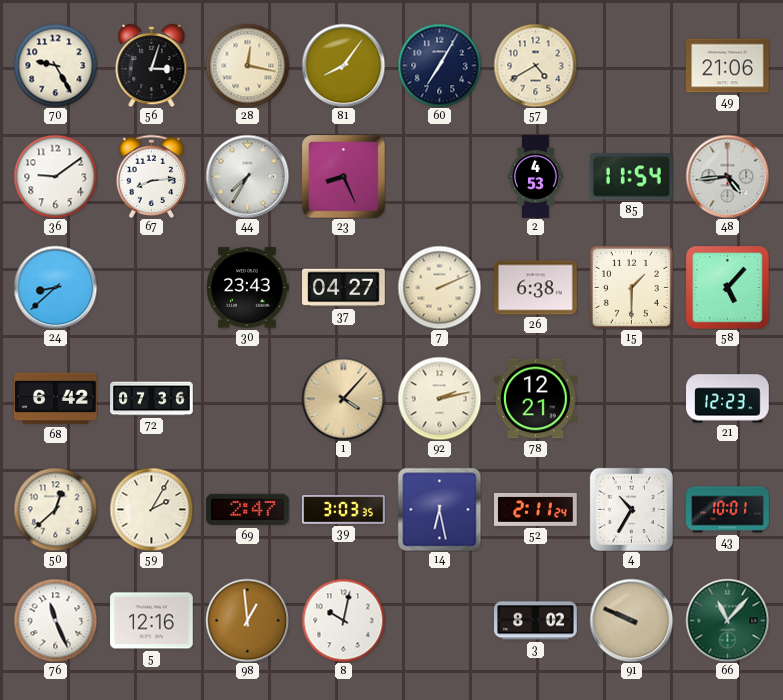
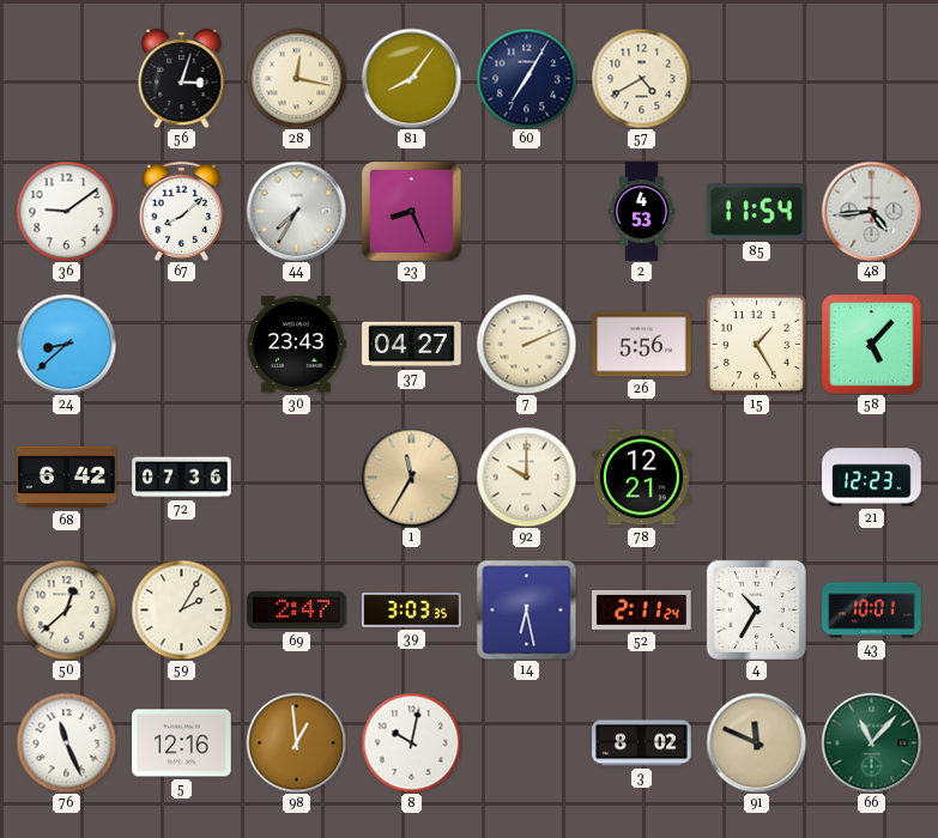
70: 9:25 -> none
49: 21:06 -> none
67: 8:14 -> 8:08
26: 6:38 -> 5:56
15: 1:30 -> 1:25
1: 4:07 -> 11:35
92: 2:13 -> 10:00
91: 9:49 -> 11:49
